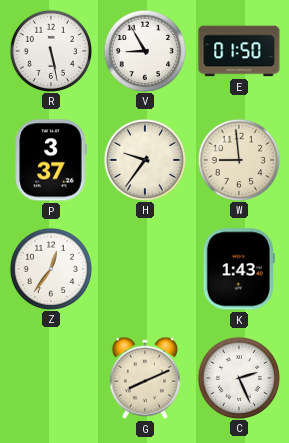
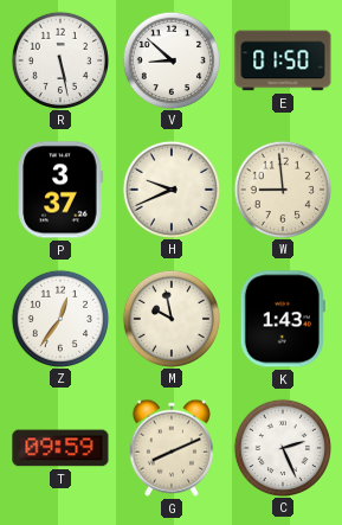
V: 8:55 -> 8:52
H: 9:36 -> 9:41
M: none -> 9:58
T: none -> 09:59
